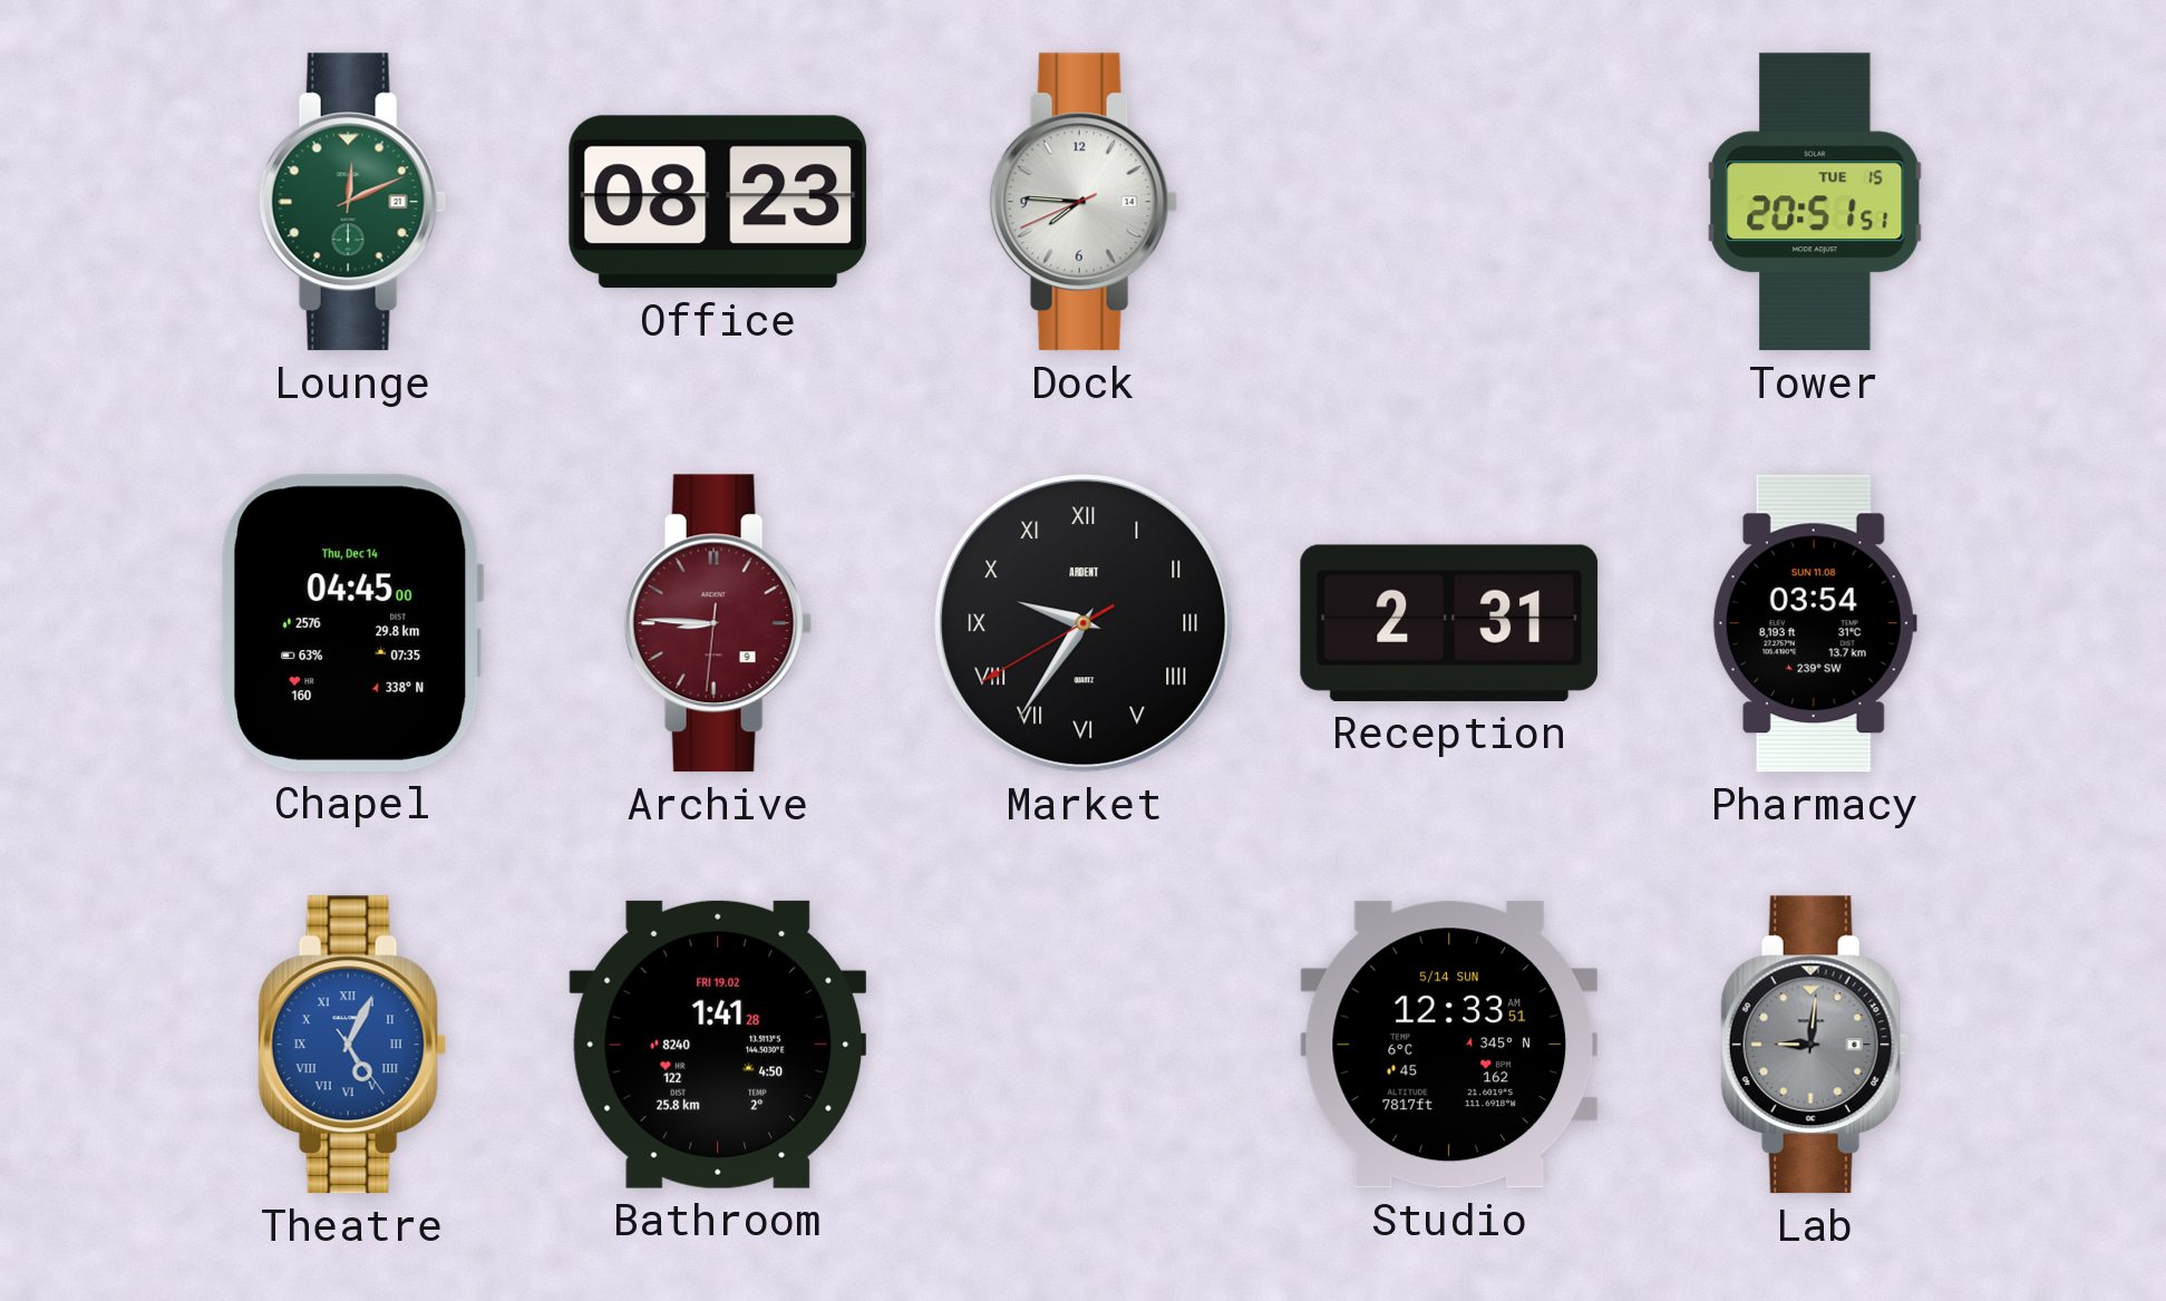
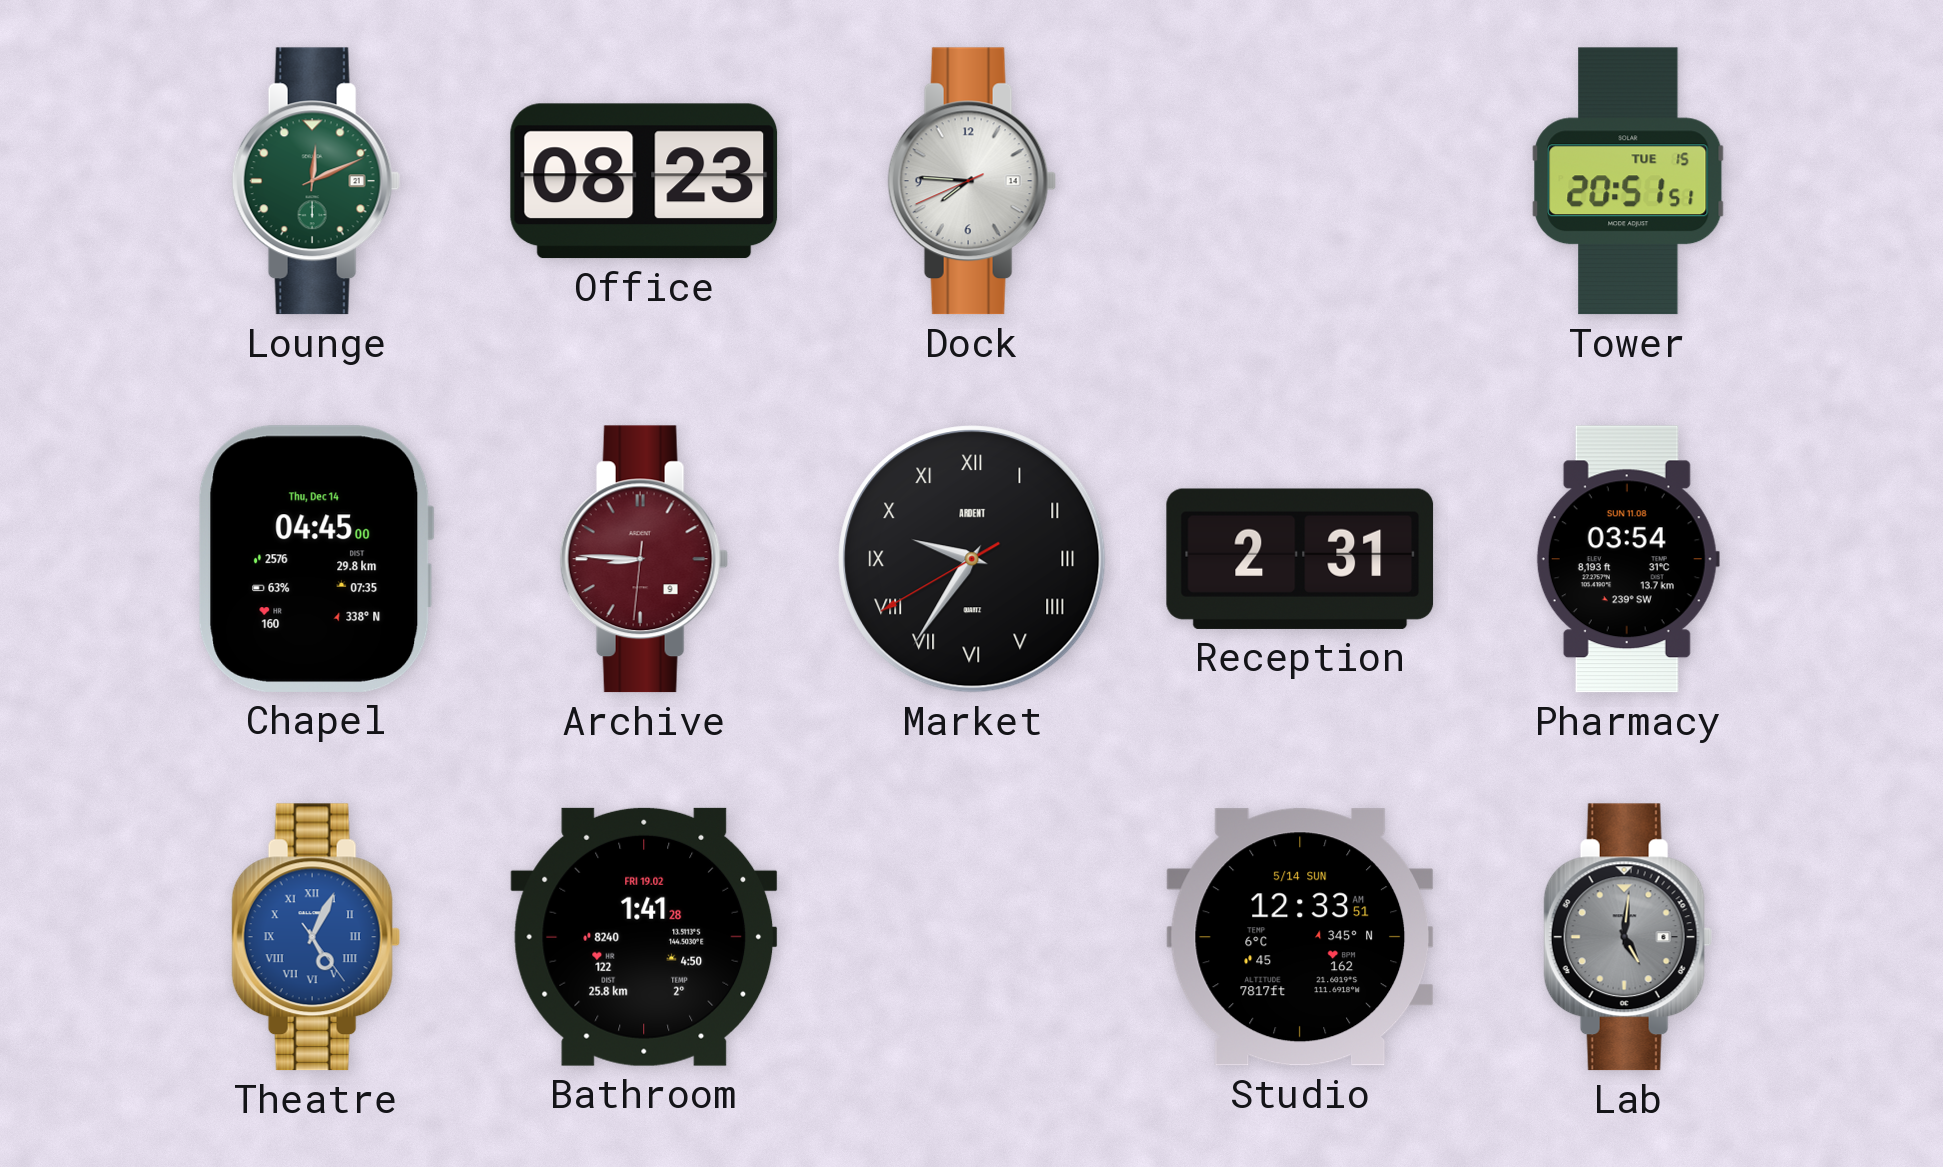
Lab: 9:01 -> 5:01
